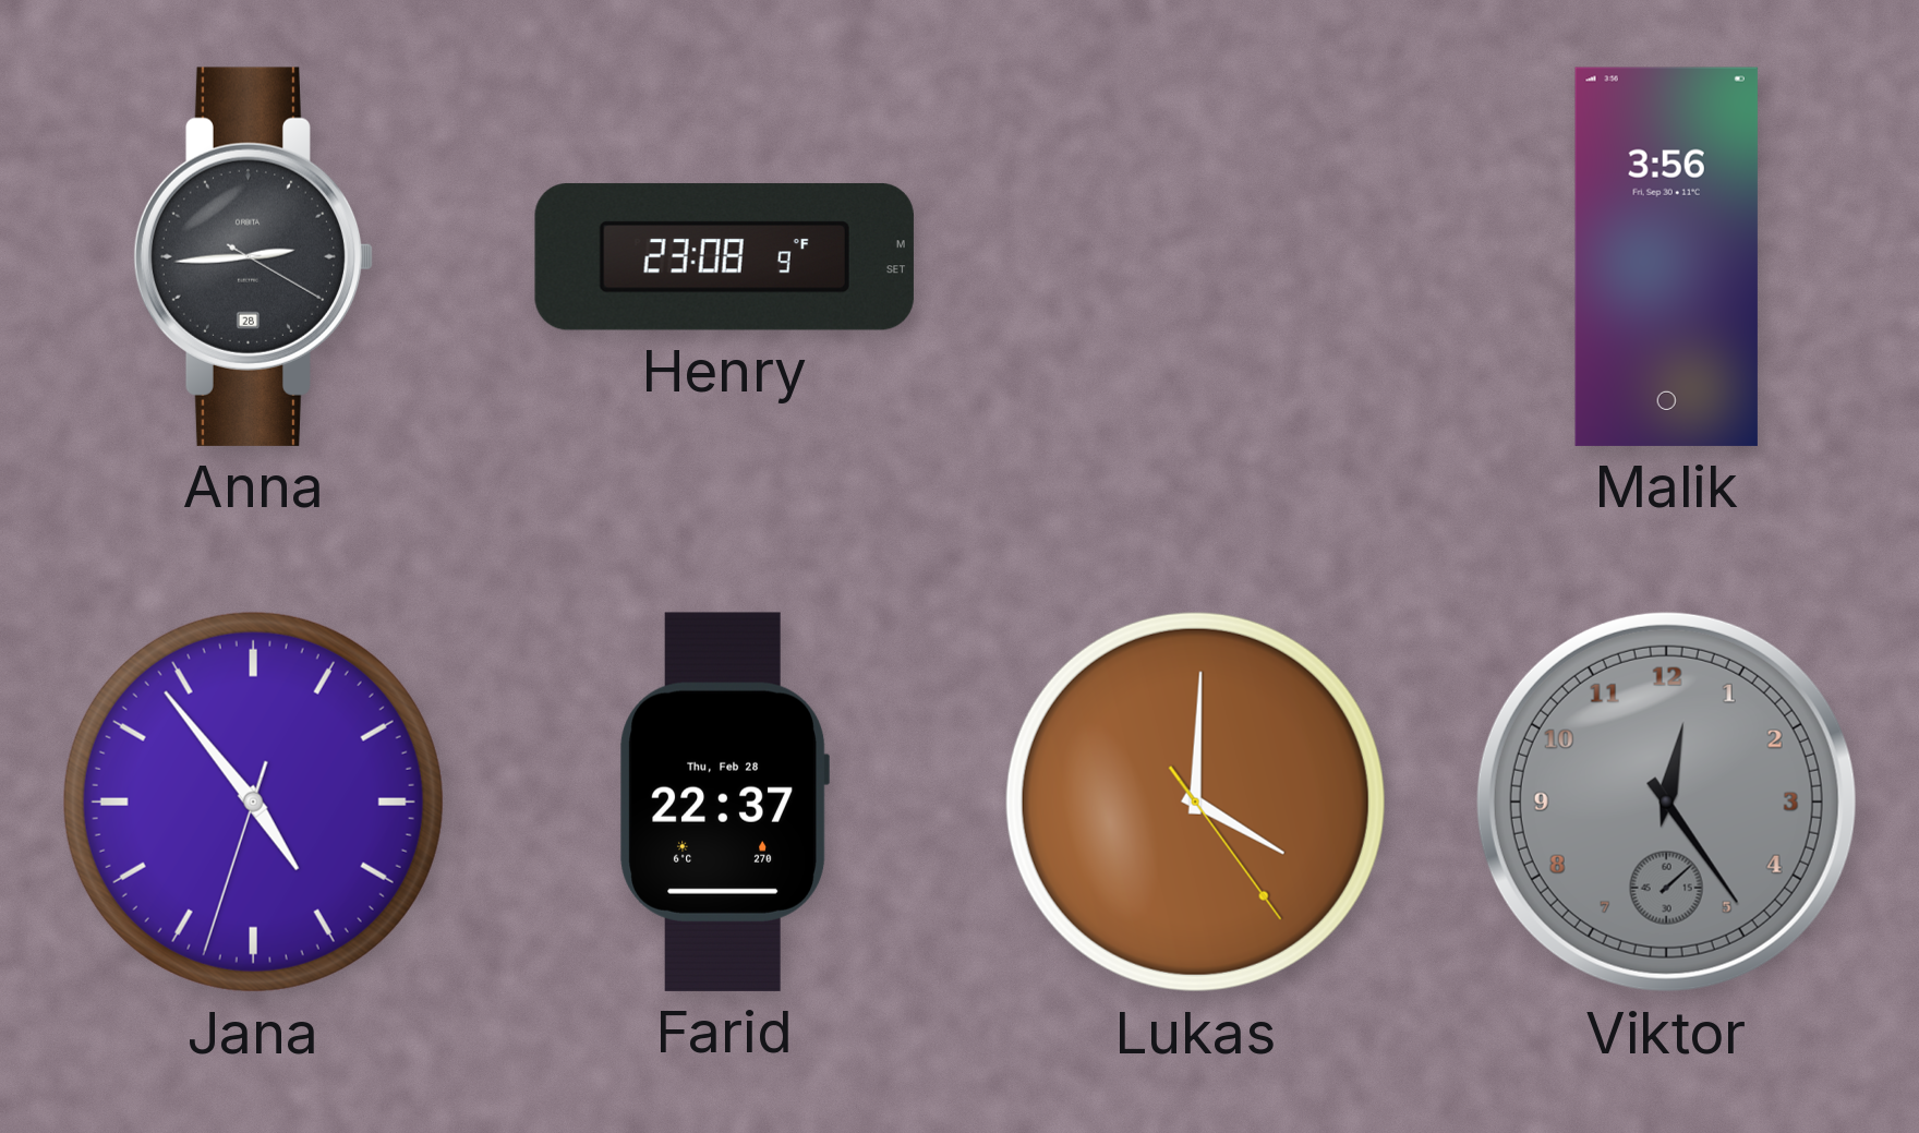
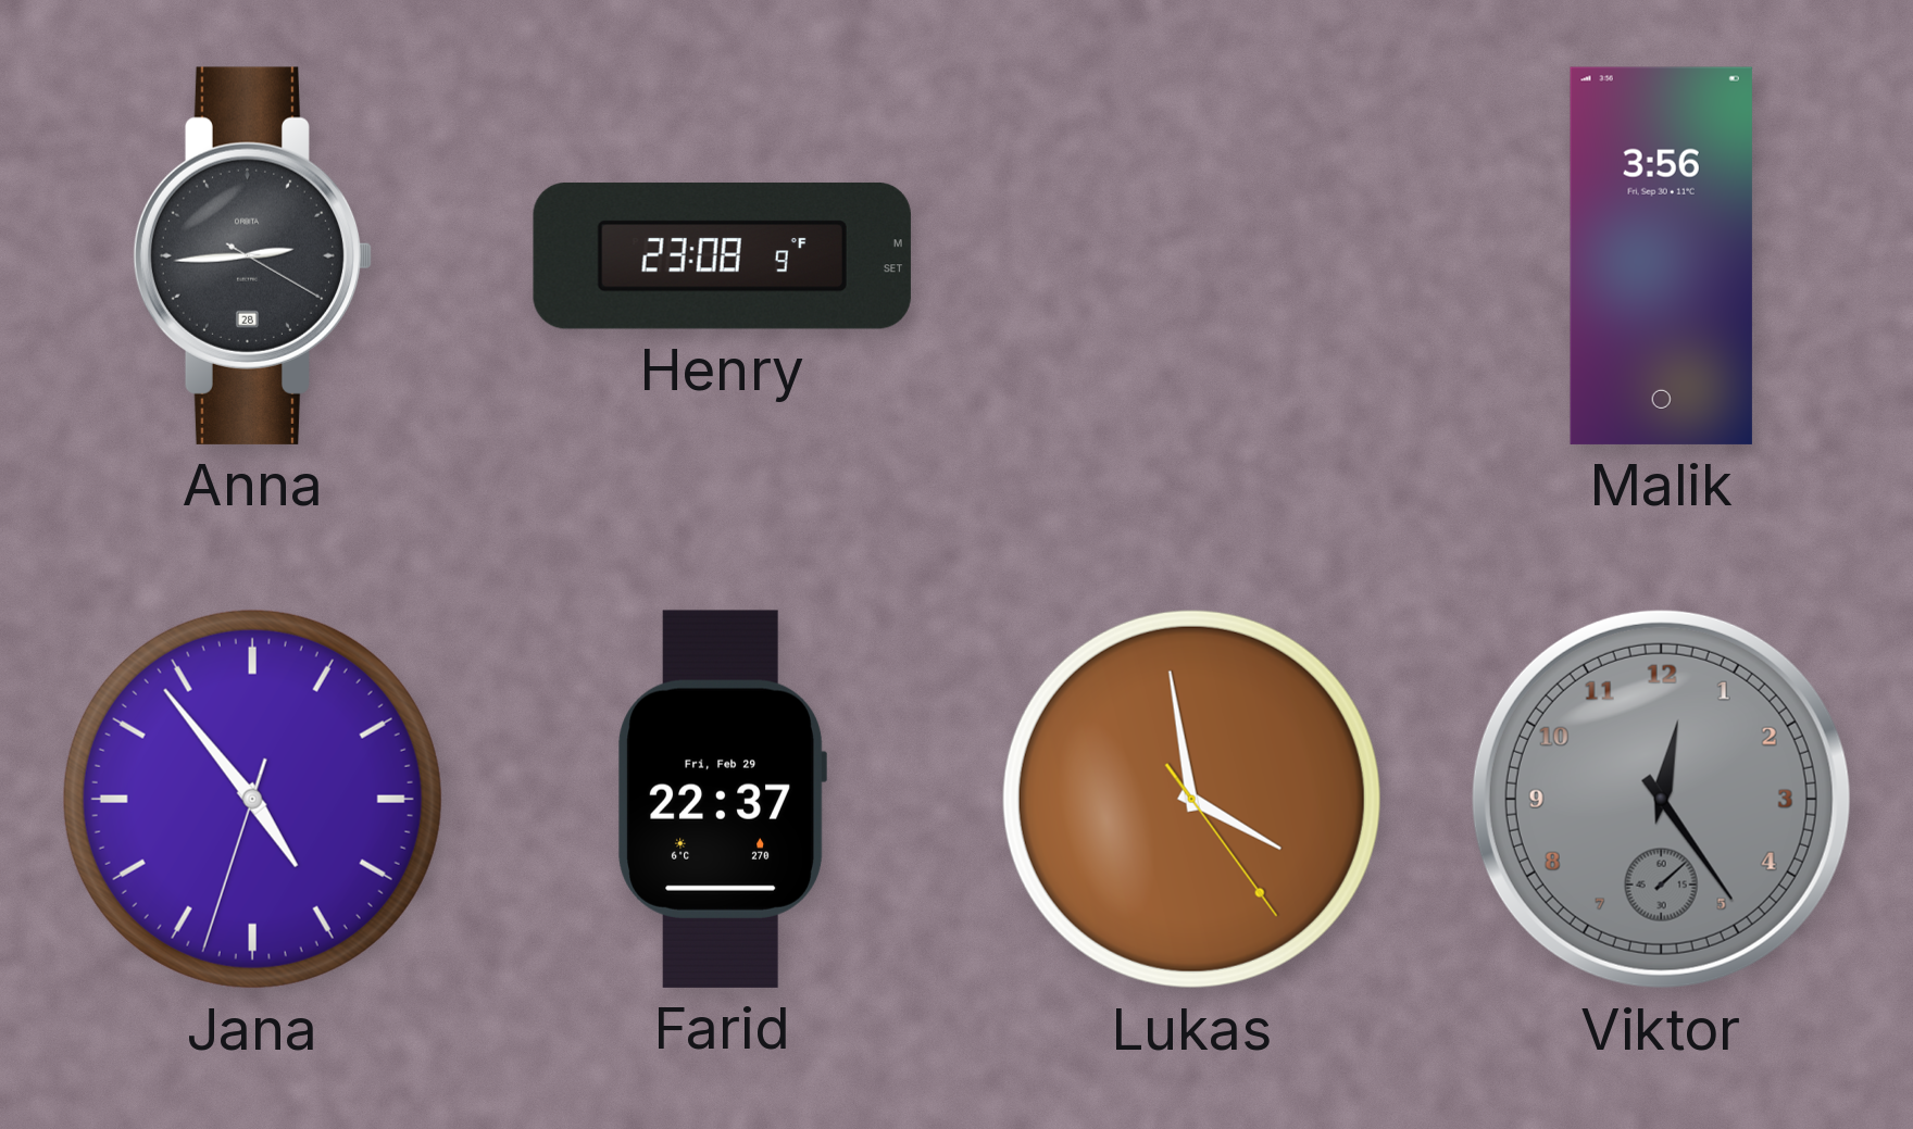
Farid date: Thu, Feb 28 -> Fri, Feb 29
Lukas: 4:00 -> 3:58
